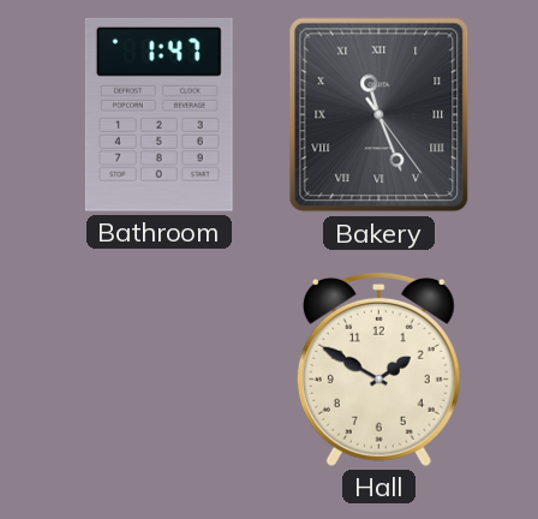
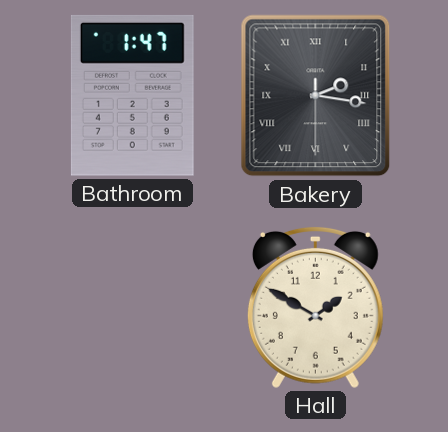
Bakery: 11:26 -> 2:16
